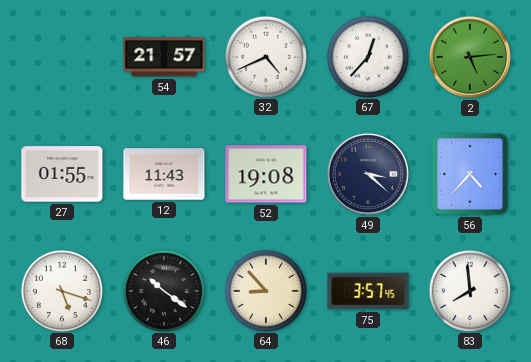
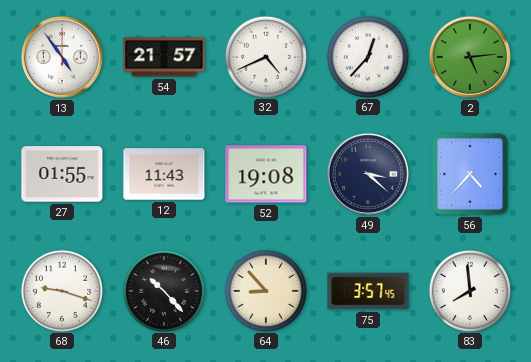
13: none -> 4:54
68: 5:18 -> 9:18
46: 10:21 -> 10:23
